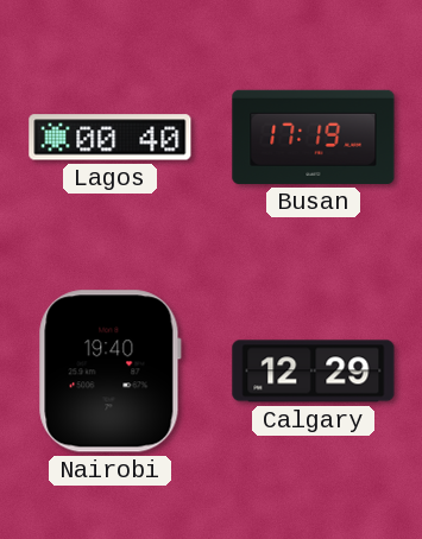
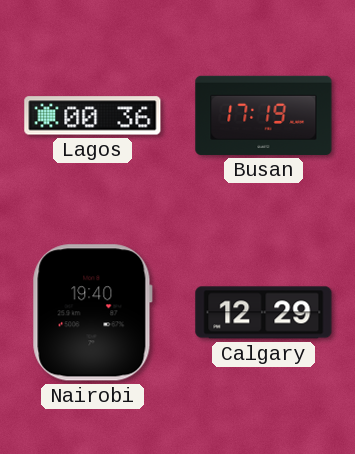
Lagos: 00:40 -> 00:36
